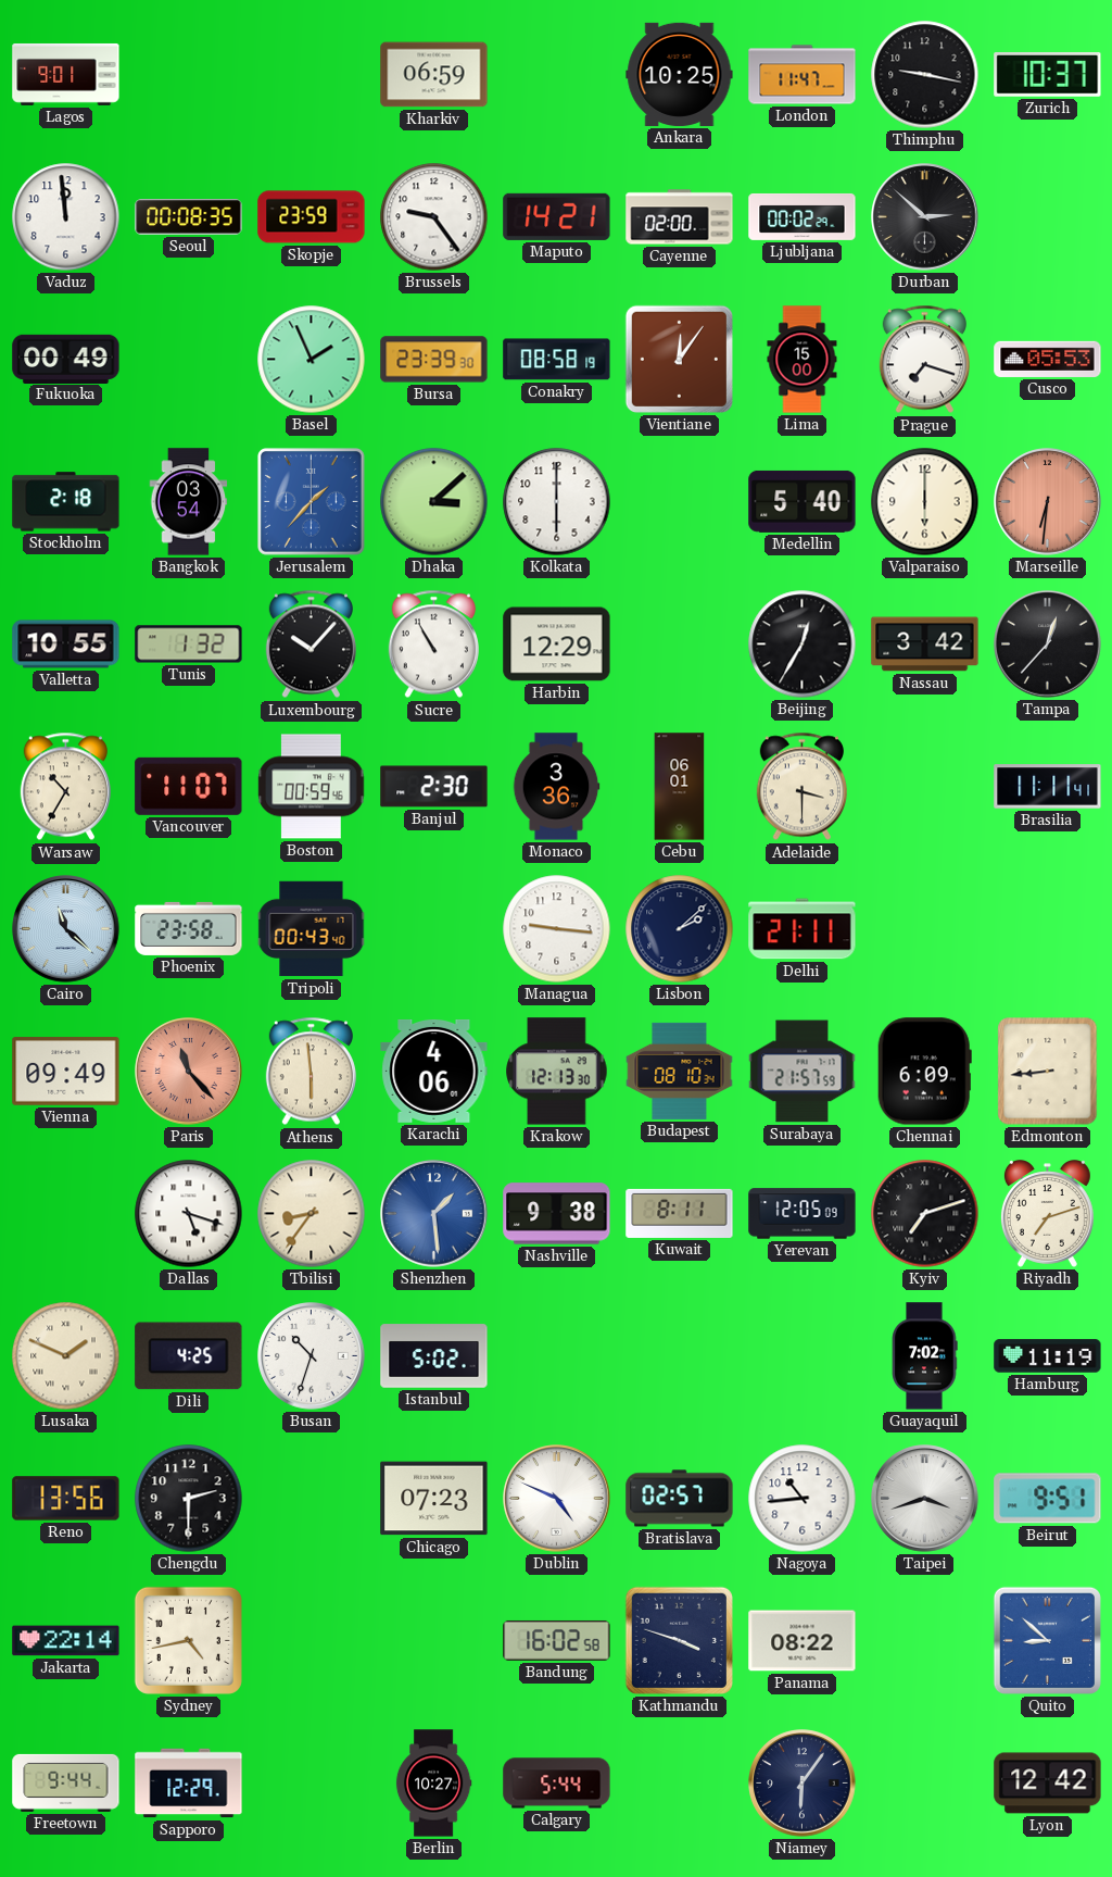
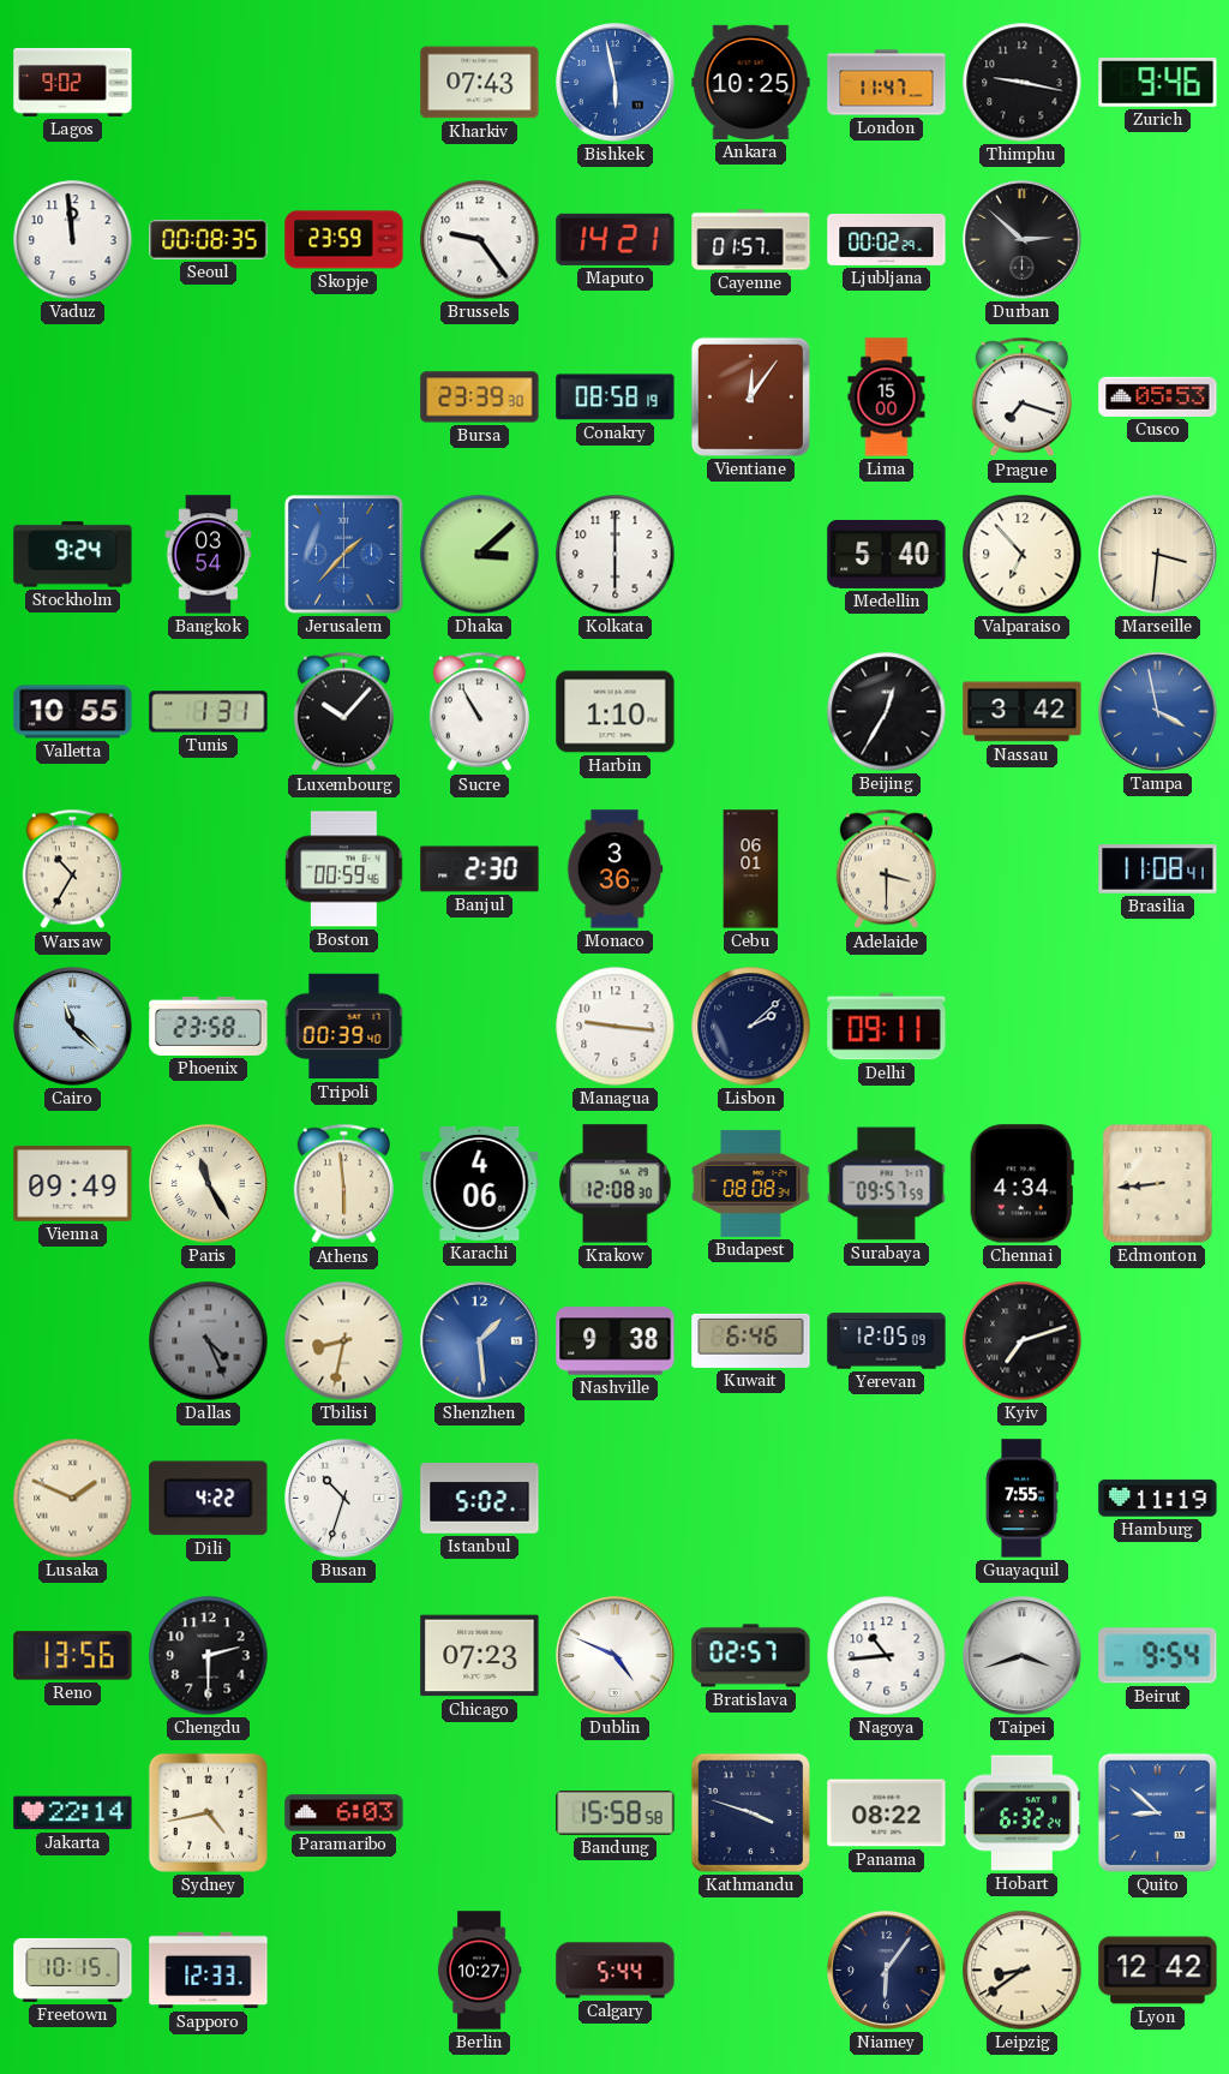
Lagos: 9:01 -> 9:02
Kharkiv: 06:59 -> 07:43
Bishkek: none -> 5:58
Zurich: 10:37 -> 9:46
Cayenne: 02:00 -> 01:57
Fukuoka: 00:49 -> none
Basel: 1:56 -> none
Stockholm: 2:18 -> 9:24
Valparaiso: 6:00 -> 6:53
Marseille: 6:31 -> 3:31
Marseille dial: salmon -> cream
Tunis: 1:32 -> 1:31
Harbin: 12:29 -> 1:10
Tampa: 12:37 -> 3:58
Tampa dial: black -> blue
Vancouver: 11:07 -> none
Brasilia: 11:11 -> 11:08
Tripoli: 00:43 -> 00:39
Delhi: 21:11 -> 09:11
Paris: 11:23 -> 11:25
Paris dial: salmon -> cream
Krakow: 12:13 -> 12:08
Budapest: 08:10 -> 08:08
Surabaya: 21:57 -> 09:57
Chennai: 6:09 -> 4:34
Dallas: 5:18 -> 4:26
Dallas dial: white -> grey
Tbilisi: 8:36 -> 8:32
Kuwait: 8:11 -> 6:46
Riyadh: 7:12 -> none
Dili: 4:25 -> 4:22
Guayaquil: 7:02 -> 7:55
Beirut: 9:51 -> 9:54
Paramaribo: none -> 6:03
Bandung: 16:02 -> 15:58
Hobart: none -> 6:32
Freetown: 9:44 -> 10:15
Sapporo: 12:29 -> 12:33
Leipzig: none -> 8:39
